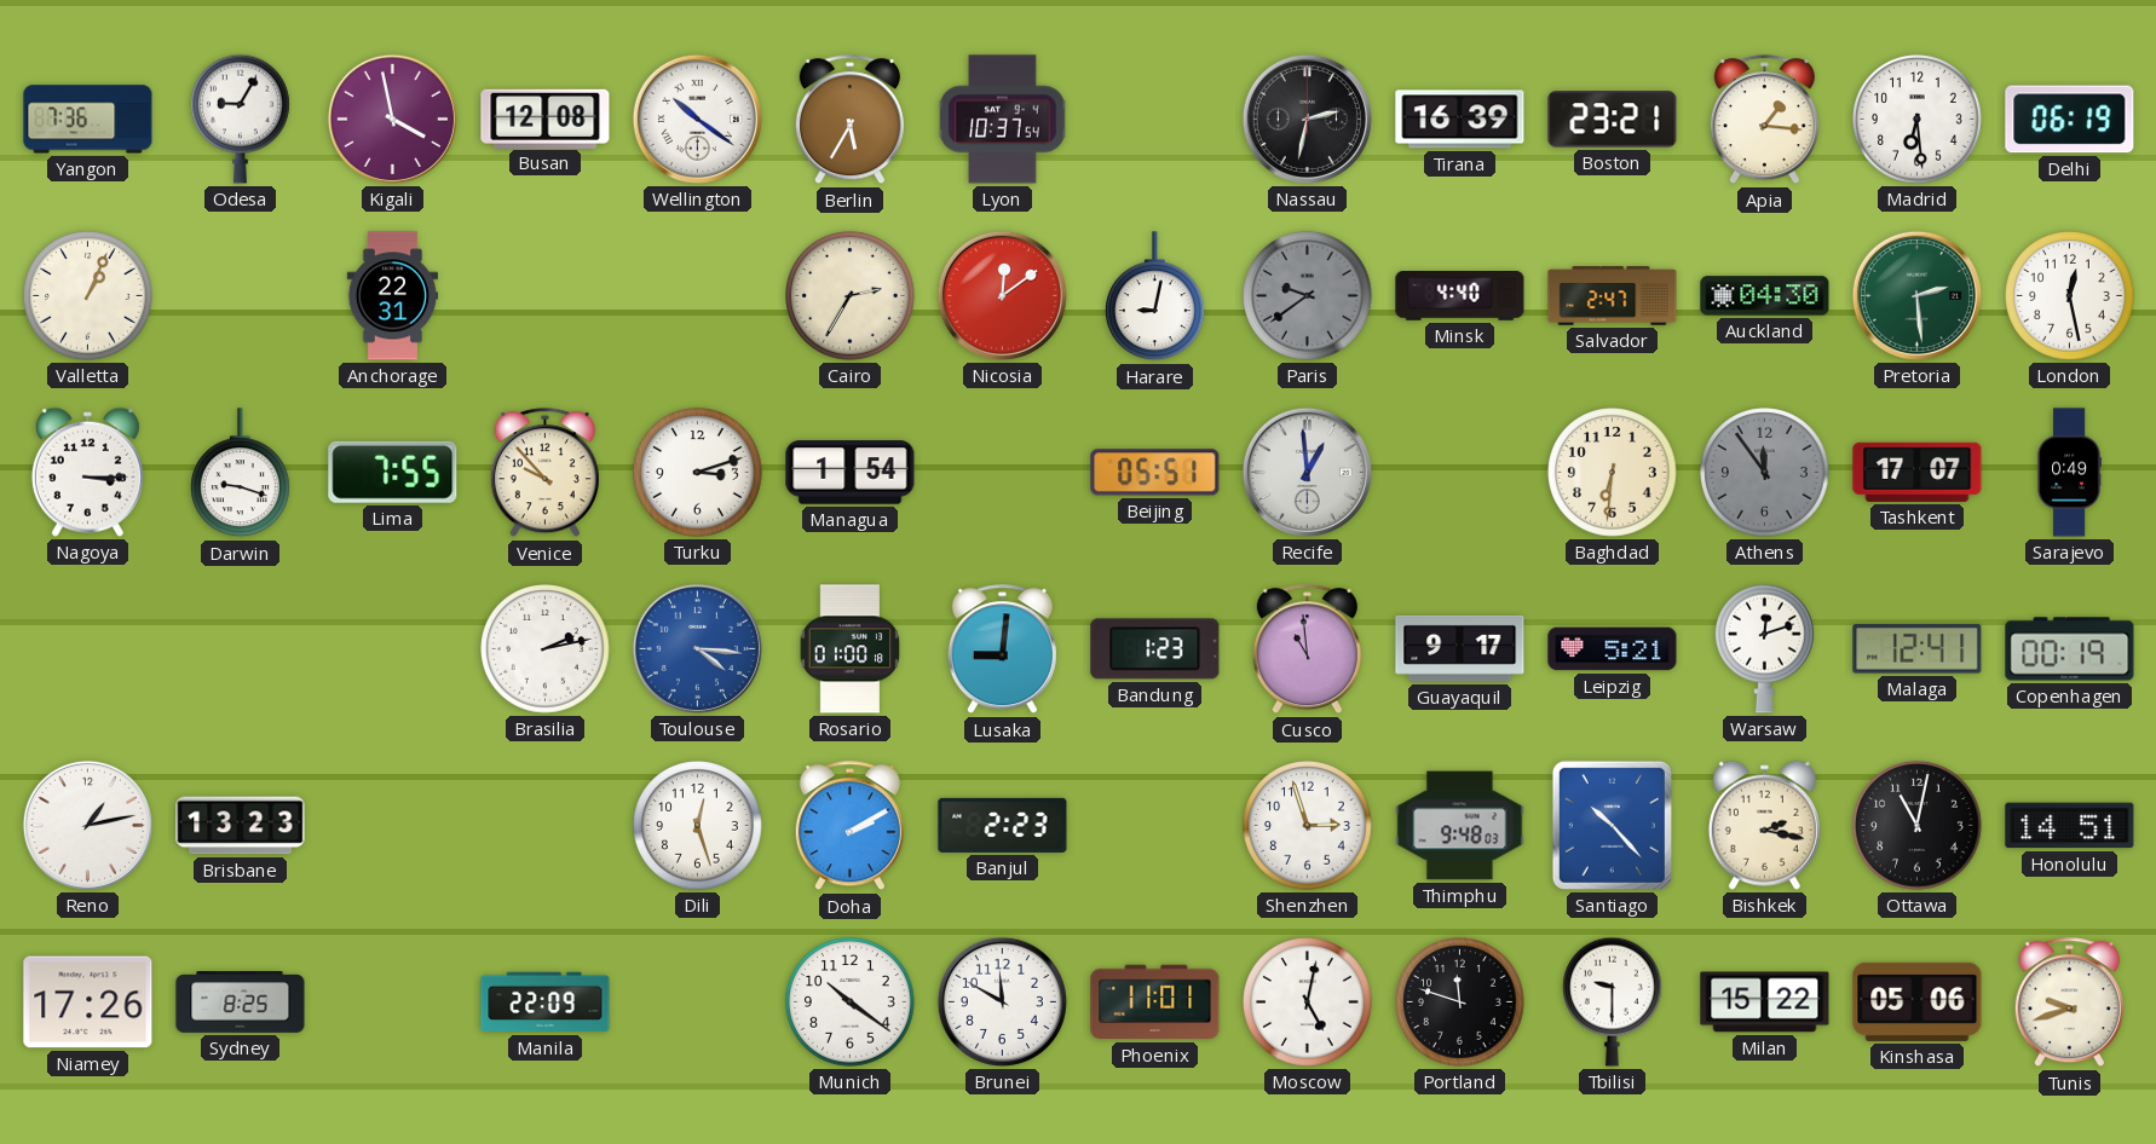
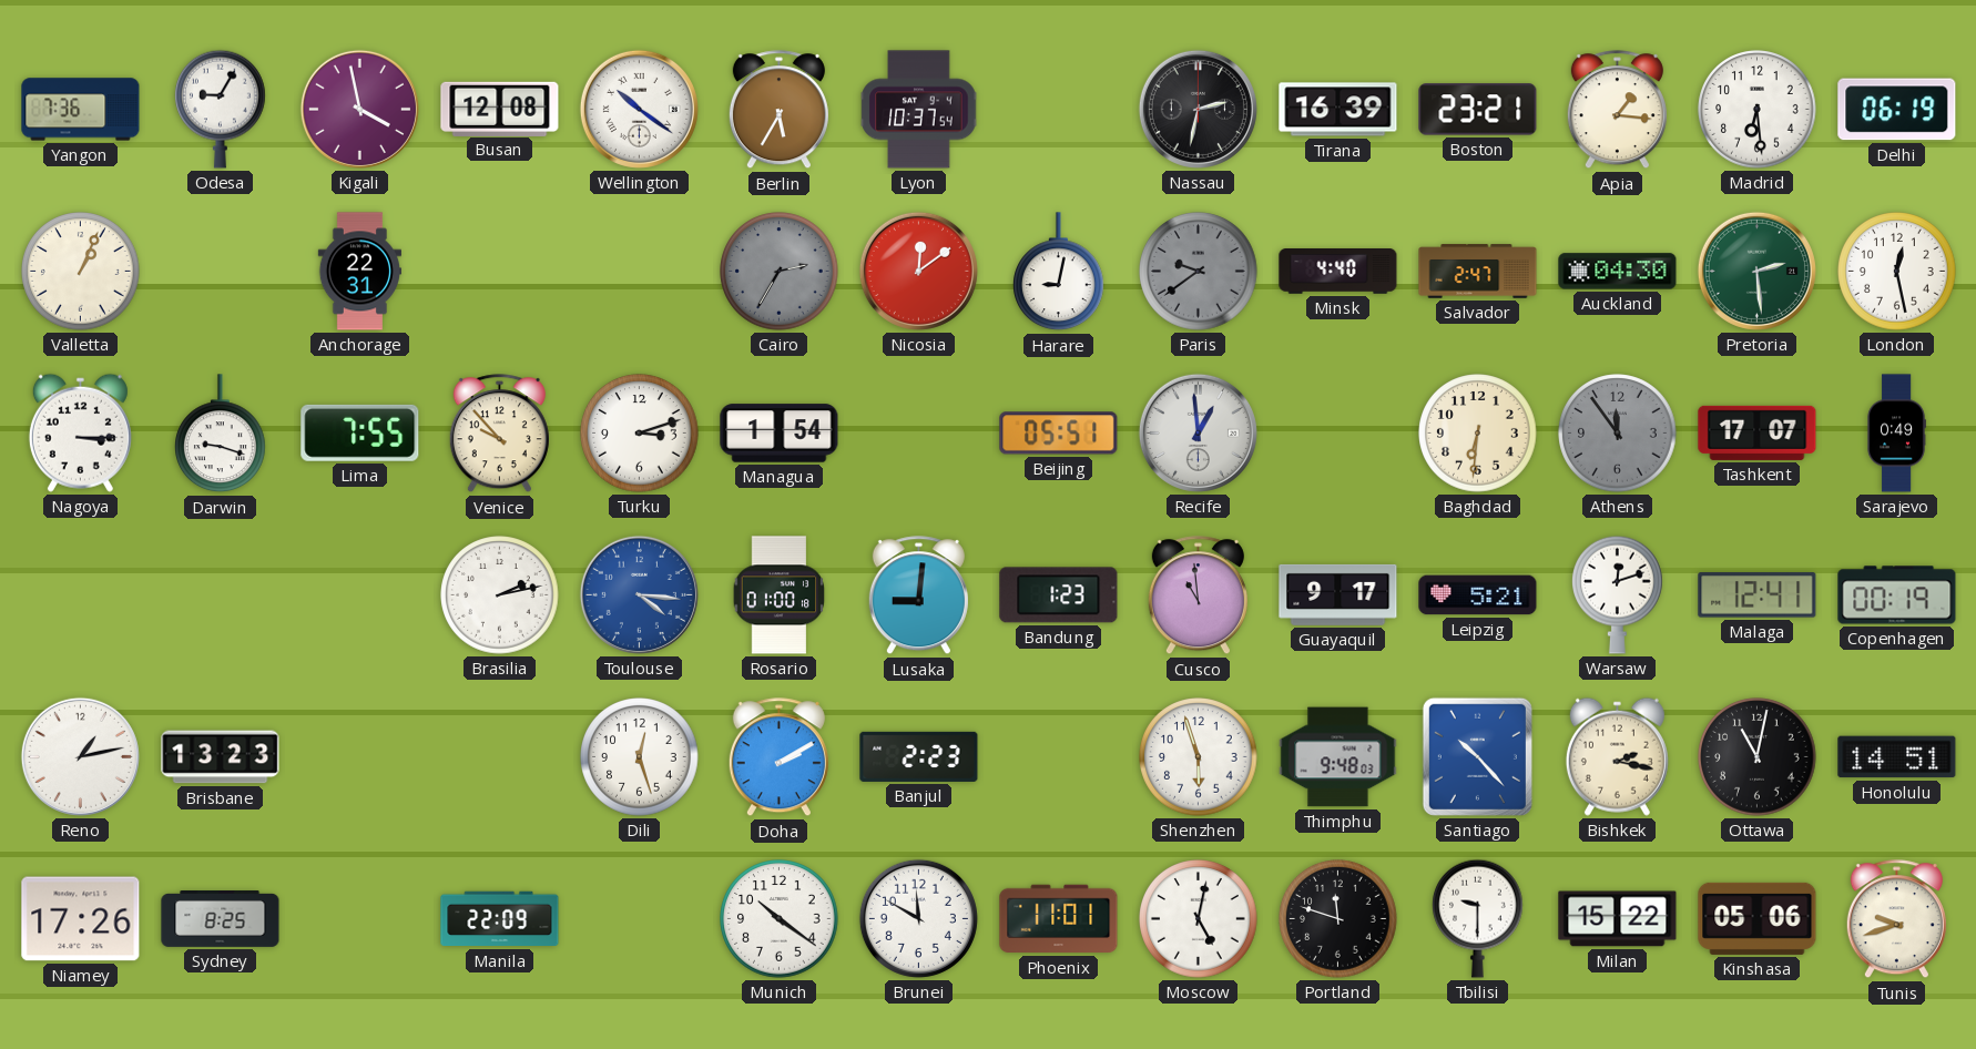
Cairo dial: cream -> grey
Shenzhen: 2:57 -> 5:57
